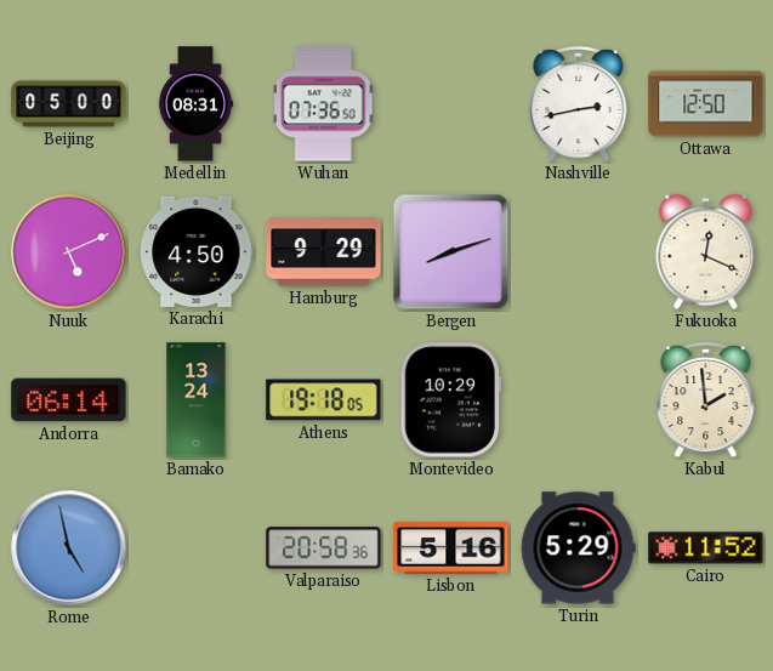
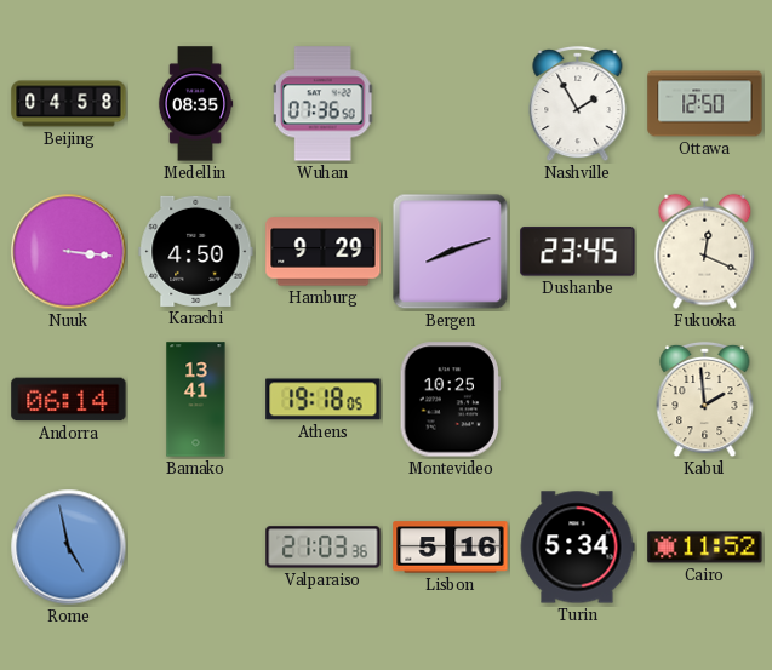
Beijing: 05:00 -> 04:58
Medellin: 08:31 -> 08:35
Nashville: 2:43 -> 1:55
Nuuk: 5:11 -> 3:16
Dushanbe: none -> 23:45
Bamako: 13:24 -> 13:41
Montevideo: 10:29 -> 10:25
Valparaiso: 20:58 -> 21:03
Turin: 5:29 -> 5:34
